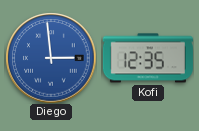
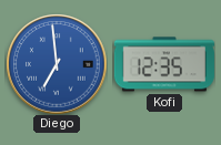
Diego: 2:59 -> 6:59
